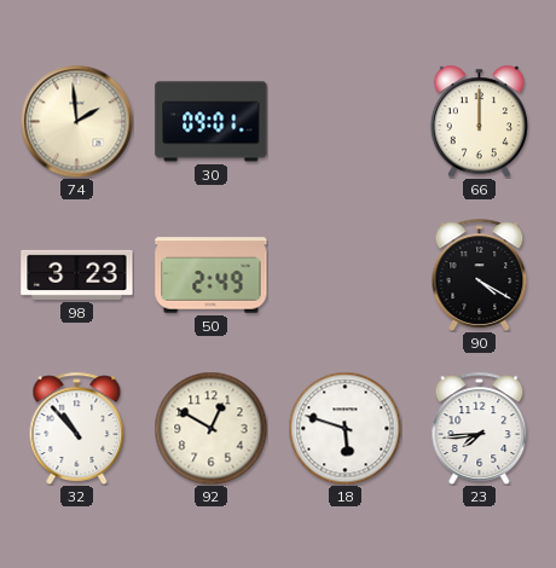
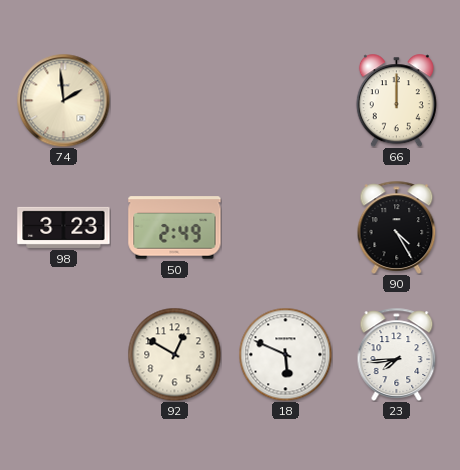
30: 09:01 -> none
90: 4:20 -> 4:25
32: 10:53 -> none
18: 5:48 -> 5:49
